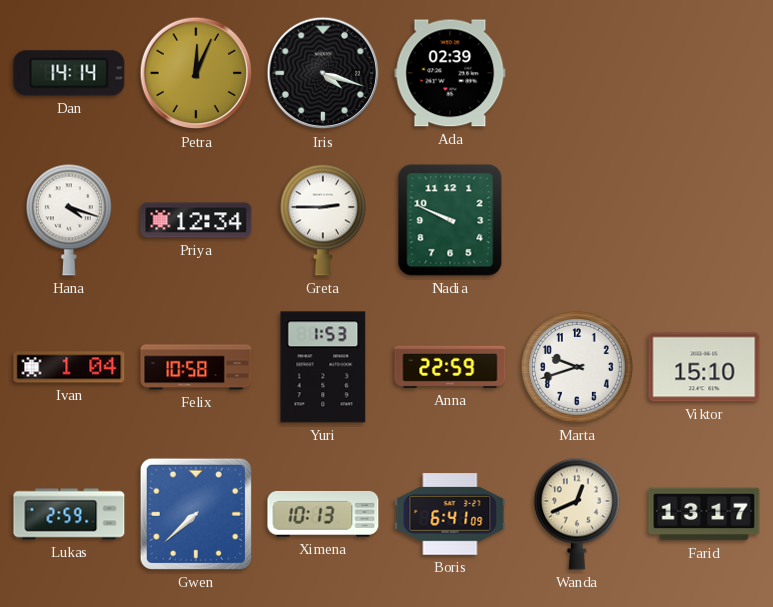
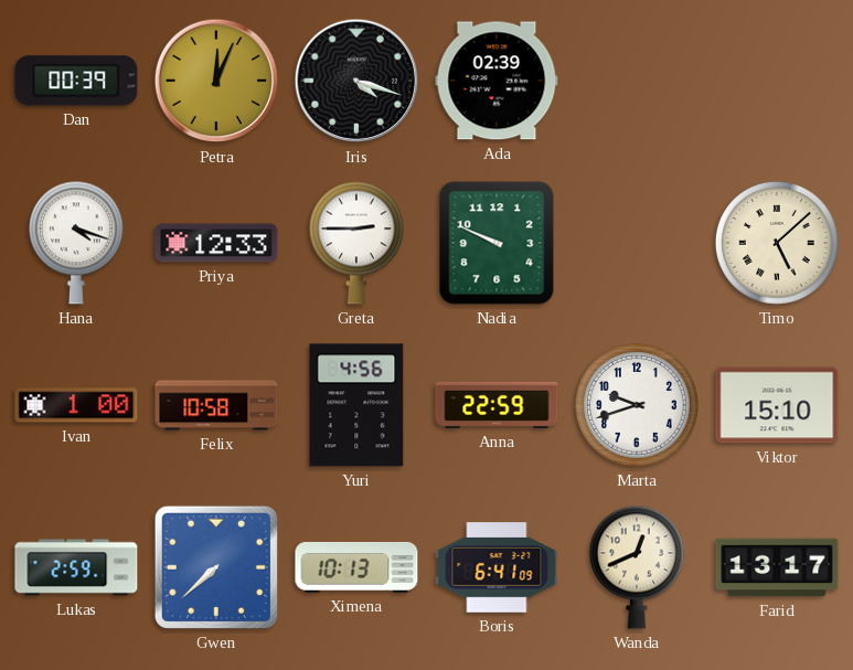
Dan: 14:14 -> 00:39
Priya: 12:34 -> 12:33
Timo: none -> 5:08
Ivan: 1:04 -> 1:00
Yuri: 1:53 -> 4:56
